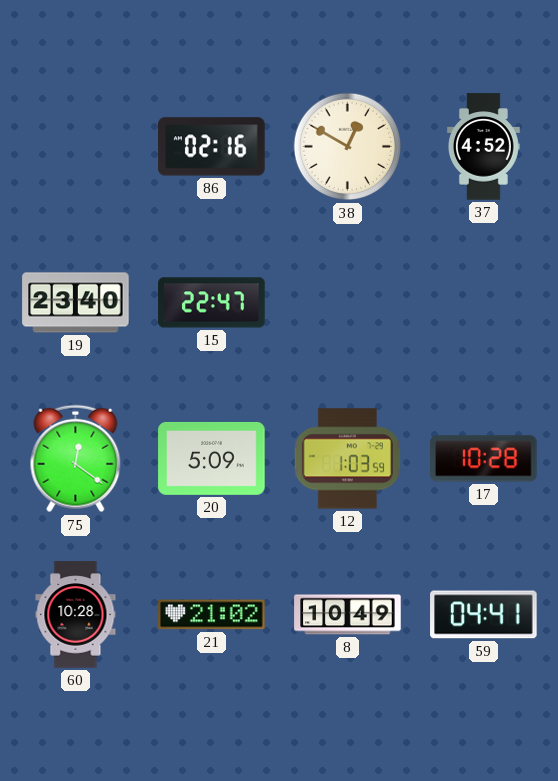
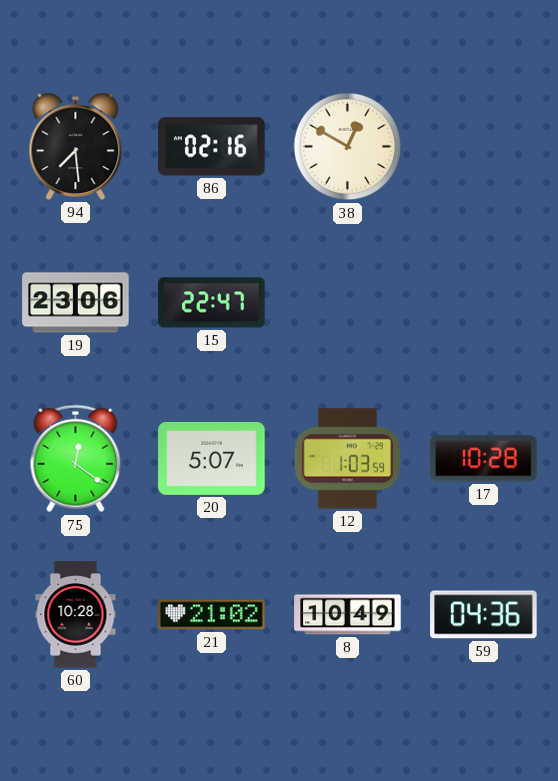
94: none -> 7:29
37: 4:52 -> none
19: 23:40 -> 23:06
20: 5:09 -> 5:07
59: 04:41 -> 04:36
